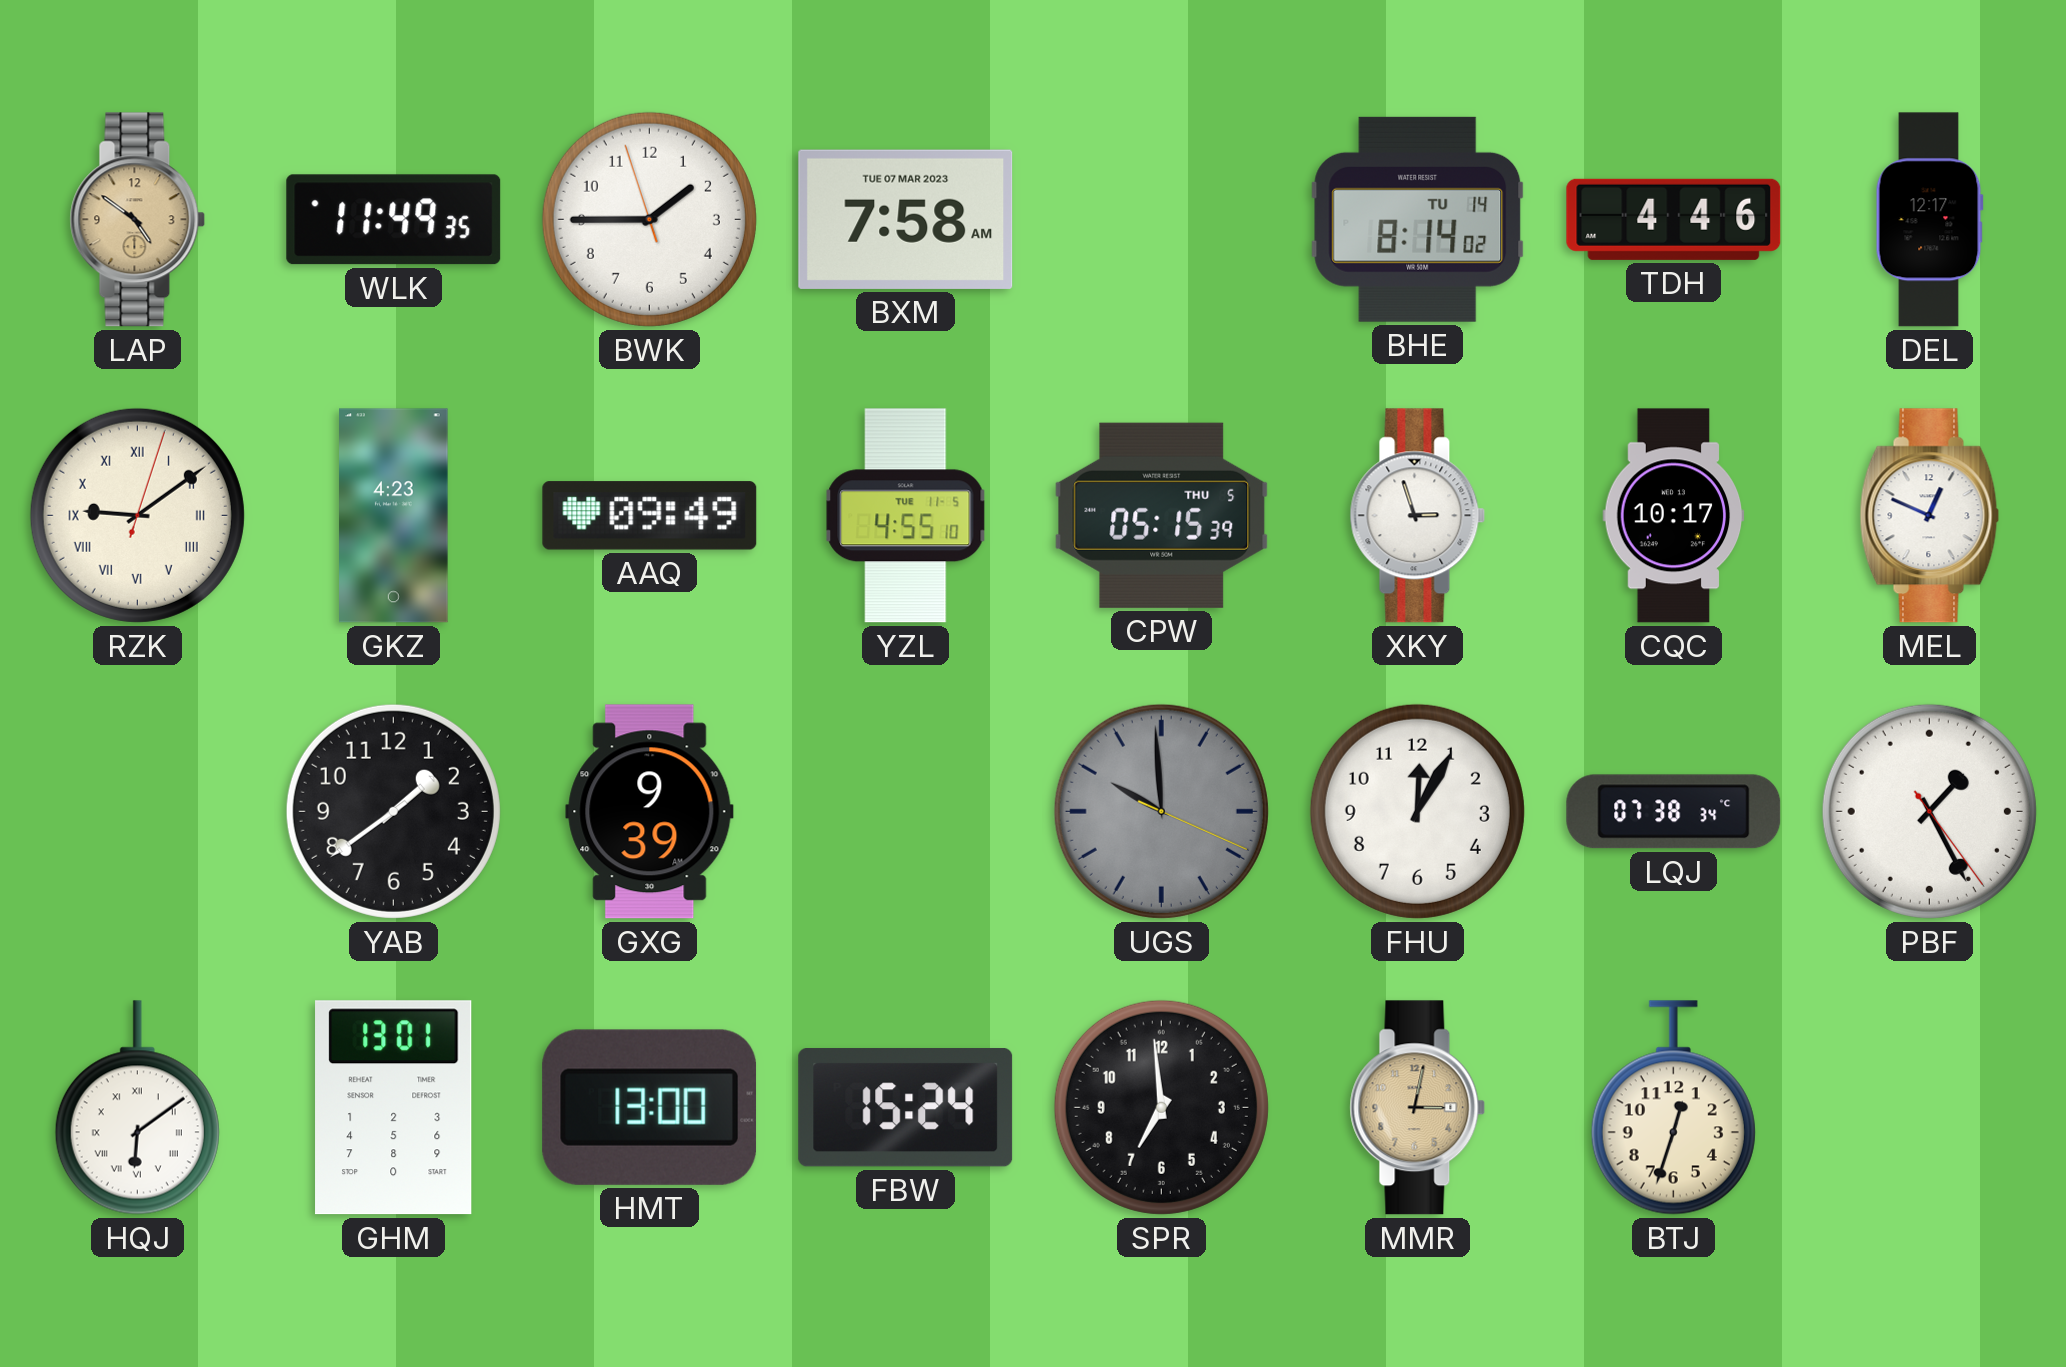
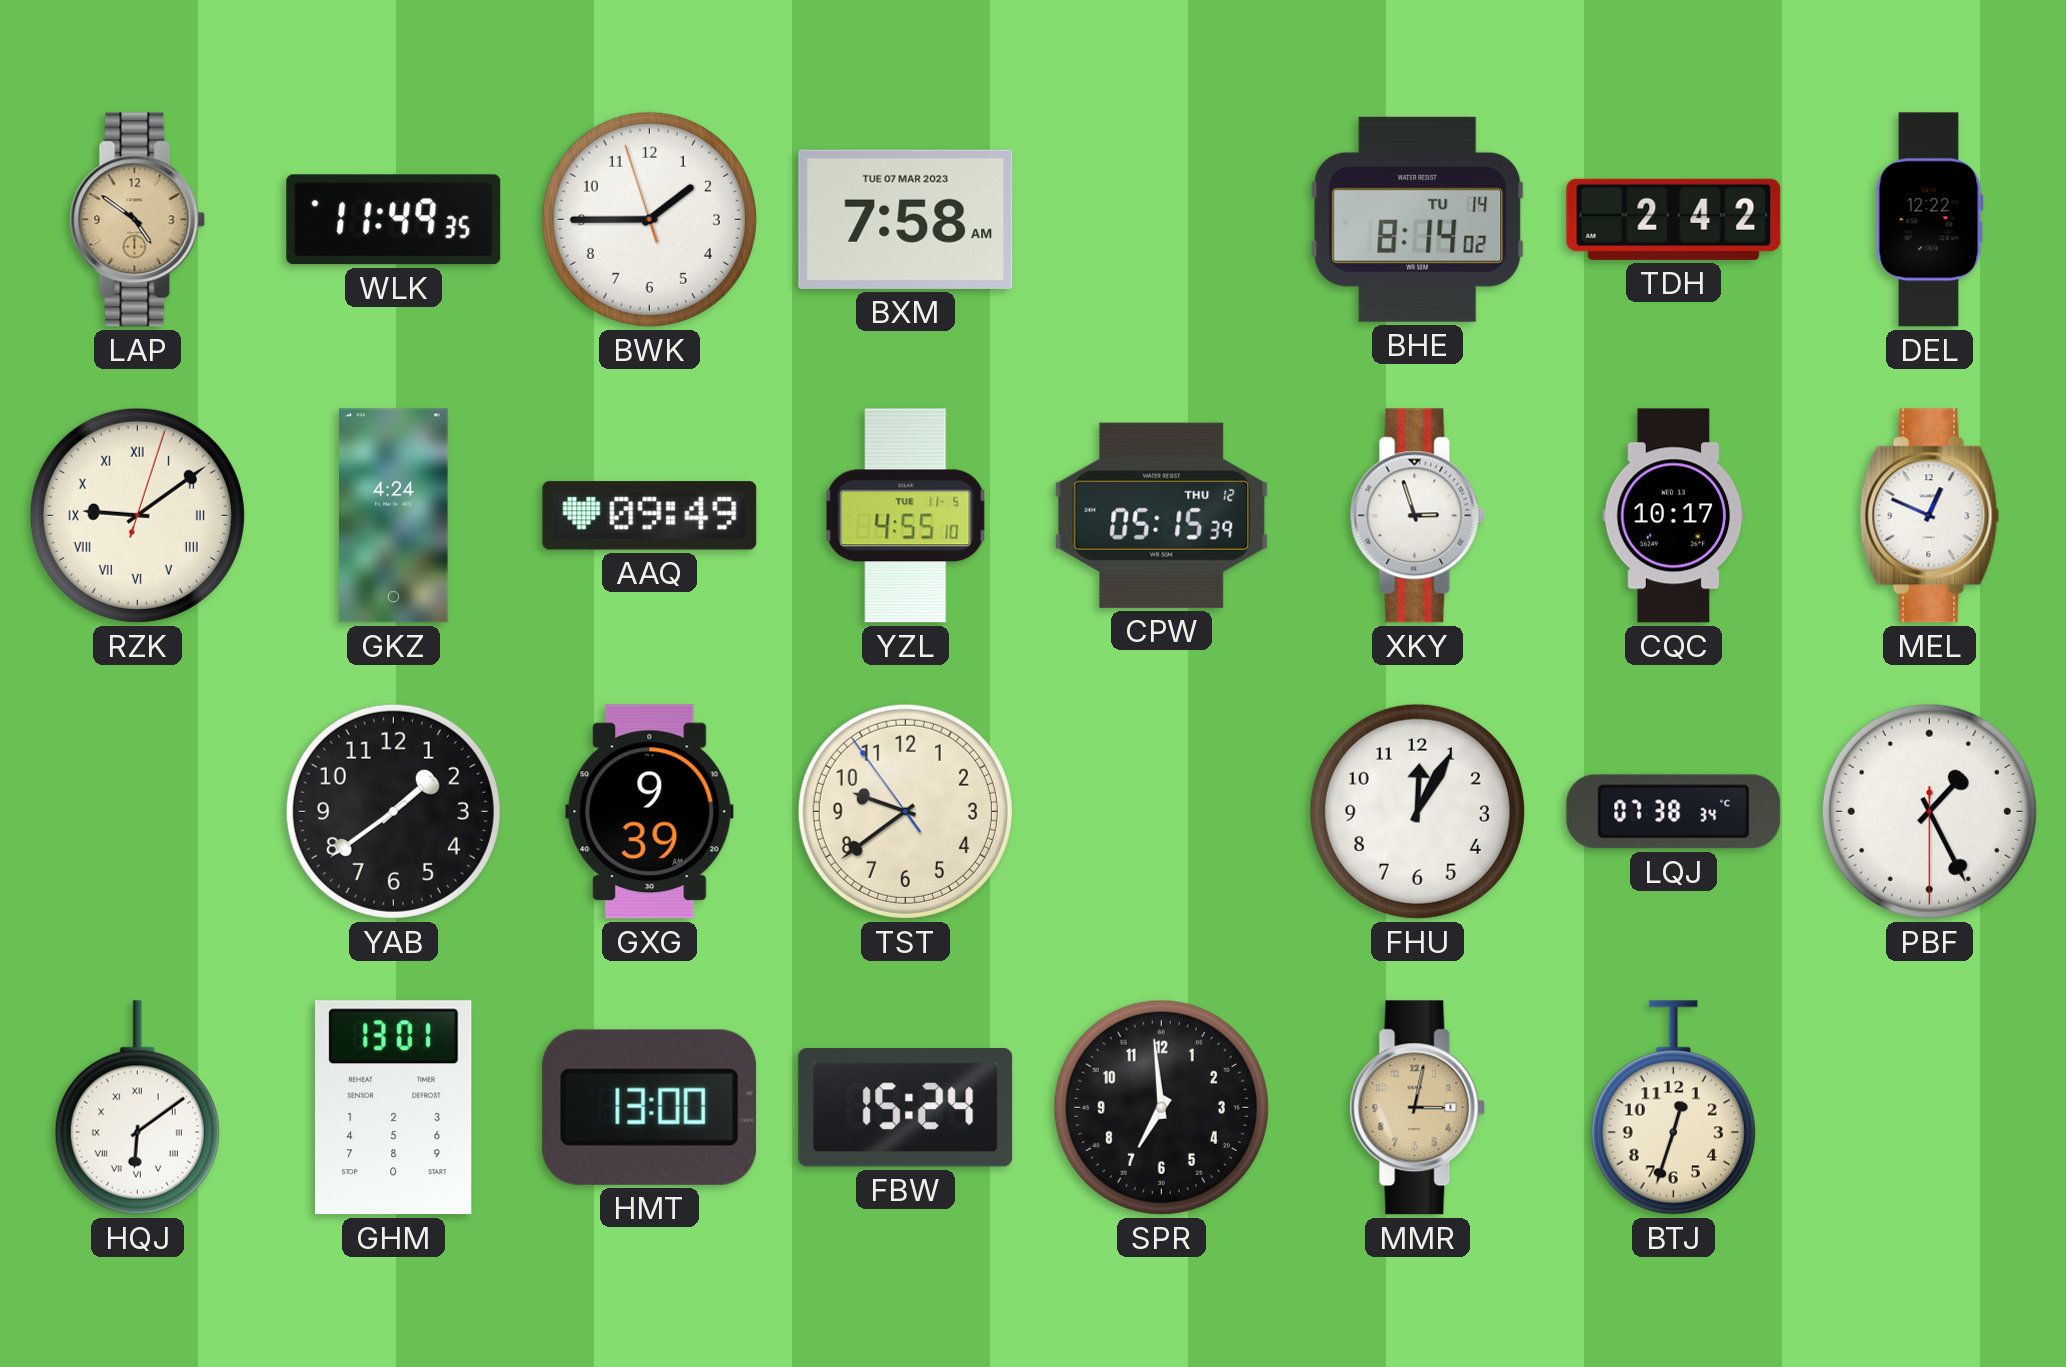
TDH: 4:46 -> 2:42
DEL: 12:17 -> 12:22
GKZ: 4:23 -> 4:24
CPW date: THU 5 -> THU 12
TST: none -> 9:38
UGS: 9:59 -> none
PBF: 1:25:24 -> 1:25:30
